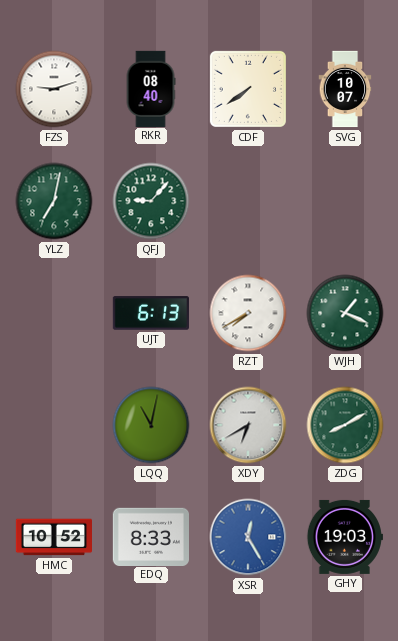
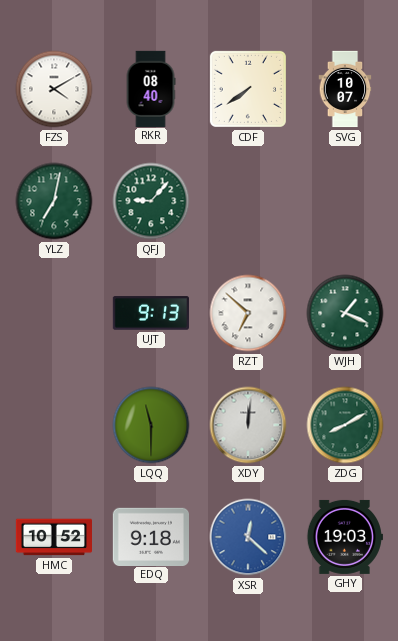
FZS: 9:12 -> 4:10
UJT: 6:13 -> 9:13
RZT: 7:40 -> 6:52
LQQ: 11:02 -> 11:30
XDY: 6:40 -> 12:01
EDQ: 8:33 -> 9:18
XSR: 12:25 -> 12:22
